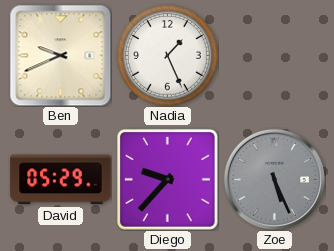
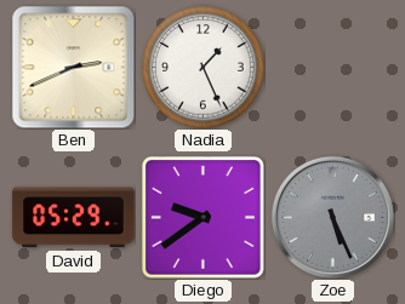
Ben: 9:41 -> 2:41
Diego: 9:37 -> 9:39
